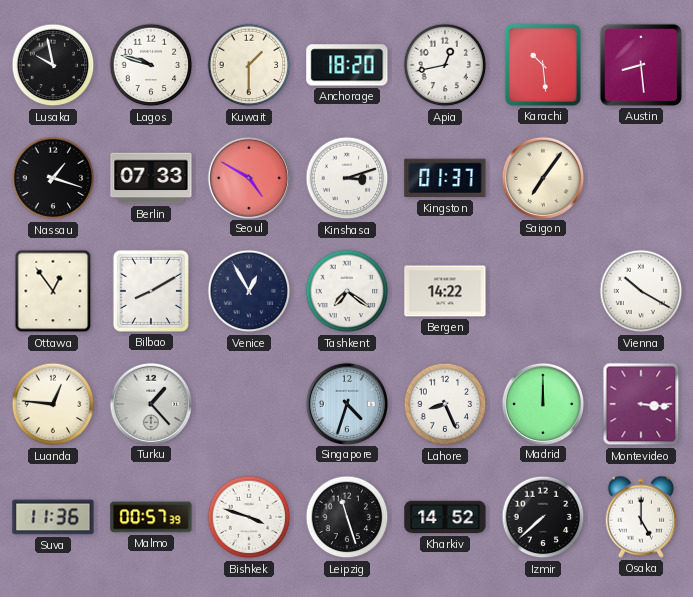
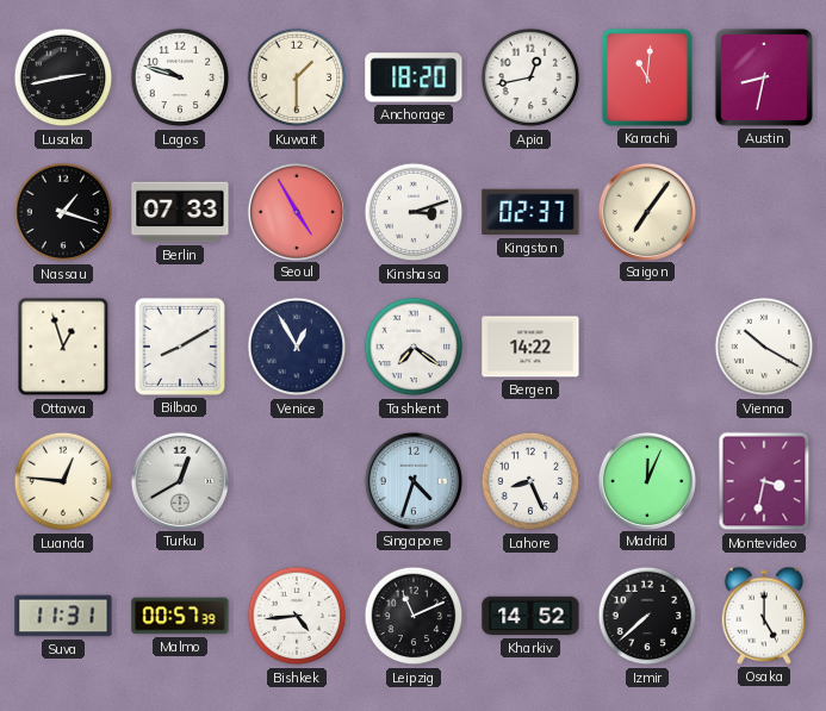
Lusaka: 9:58 -> 2:43
Karachi: 10:29 -> 11:01
Austin: 8:29 -> 8:32
Seoul: 4:50 -> 4:55
Kingston: 01:37 -> 02:37
Ottawa: 12:54 -> 12:57
Turku: 1:23 -> 12:40
Madrid: 12:00 -> 12:04
Montevideo: 3:16 -> 3:32
Suva: 11:36 -> 11:31
Bishkek: 3:48 -> 4:44
Leipzig: 11:27 -> 11:11
